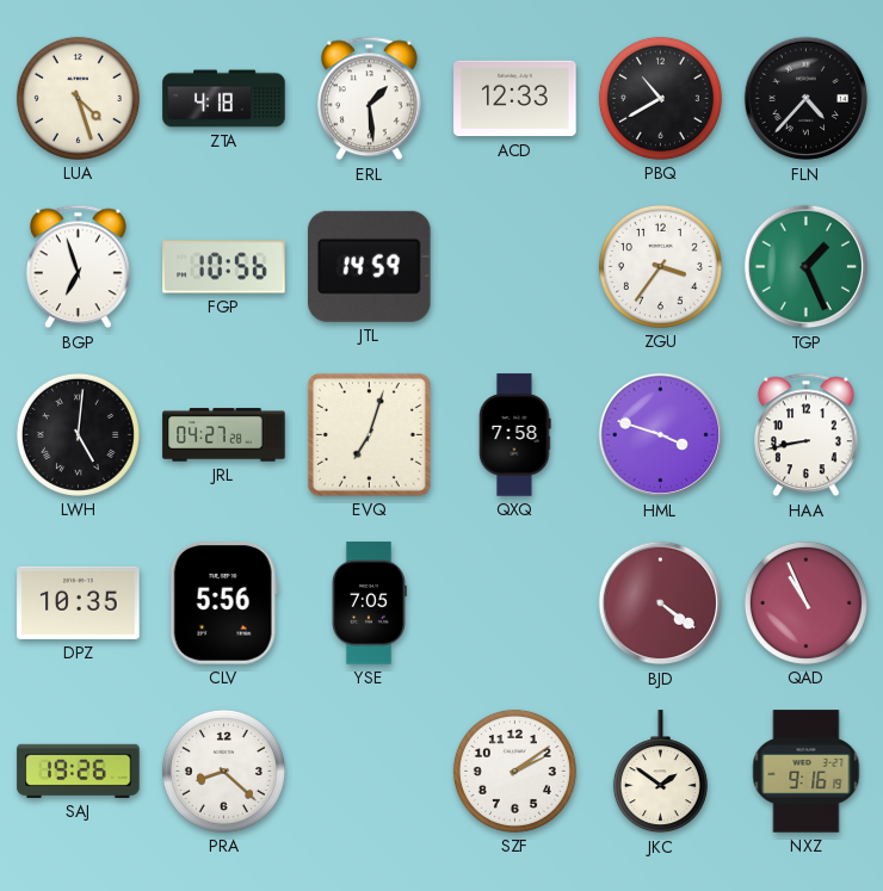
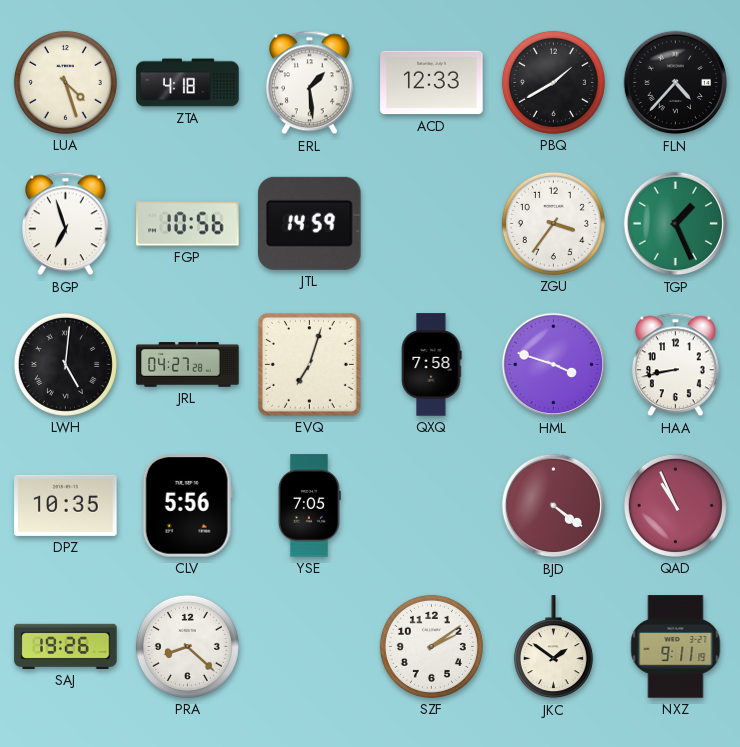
PBQ: 10:40 -> 1:40
NXZ: 9:16 -> 9:11
